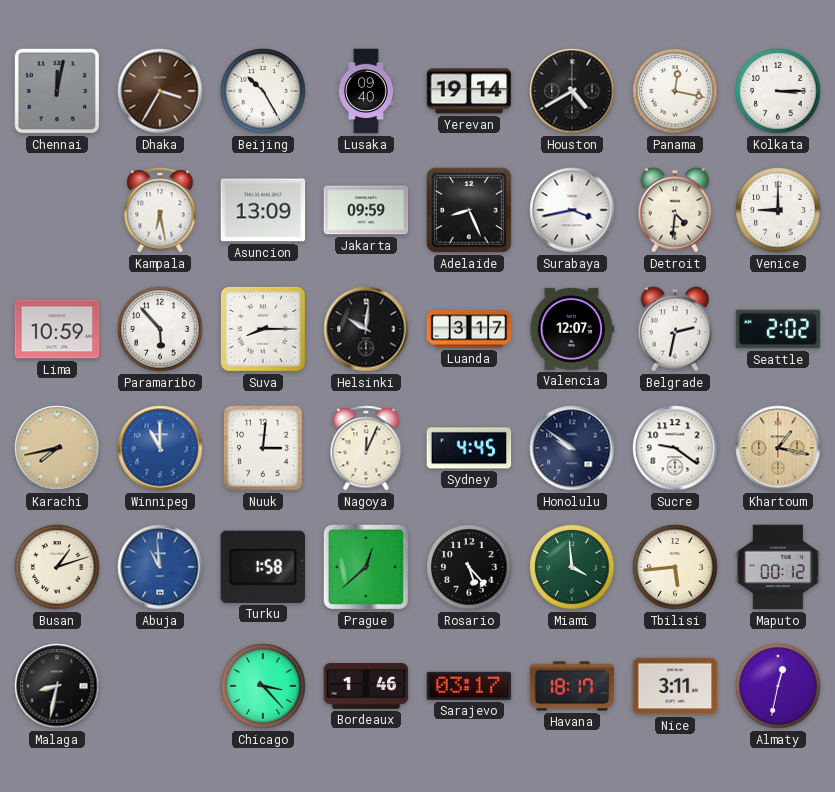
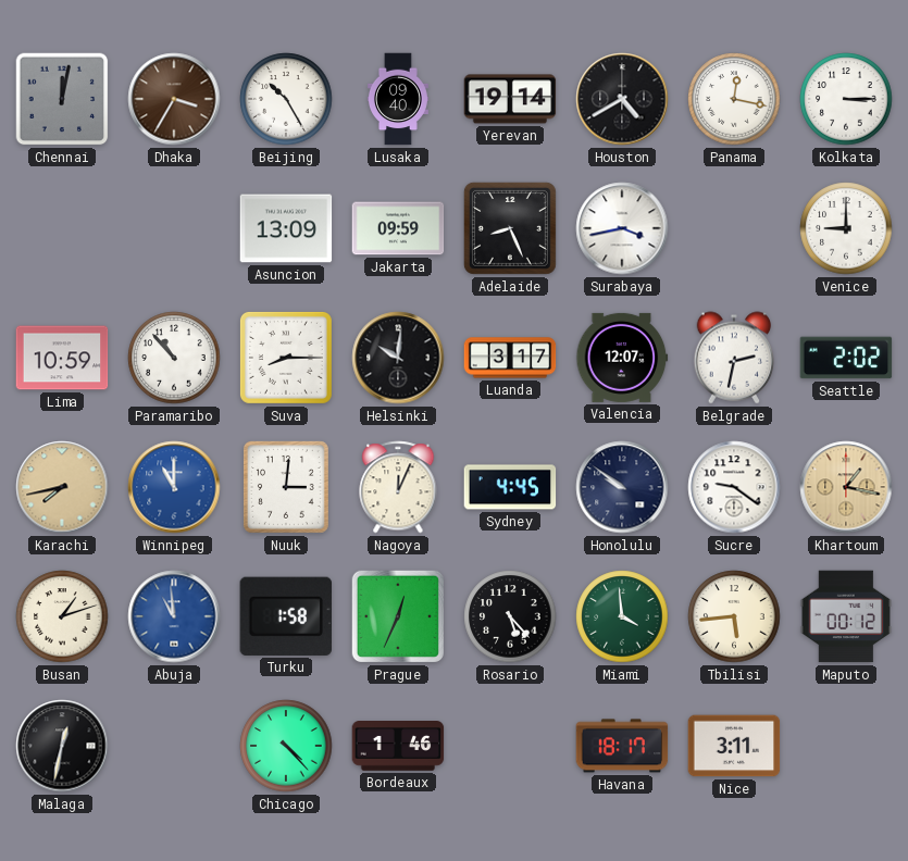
Kampala: 6:28 -> none
Detroit: 4:31 -> none
Paramaribo: 5:53 -> 10:53
Prague: 12:38 -> 12:34
Malaga: 8:32 -> 12:32
Chicago: 3:23 -> 4:23
Sarajevo: 03:17 -> none
Almaty: 12:32 -> none
